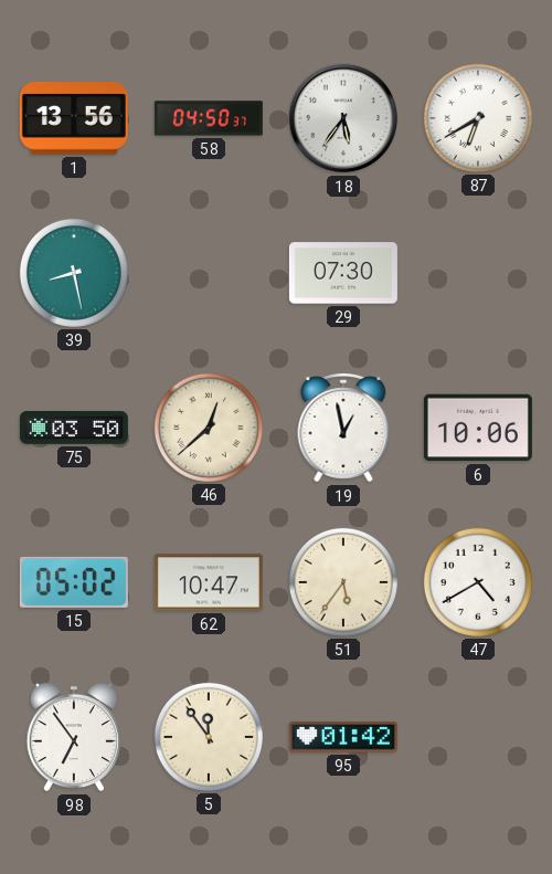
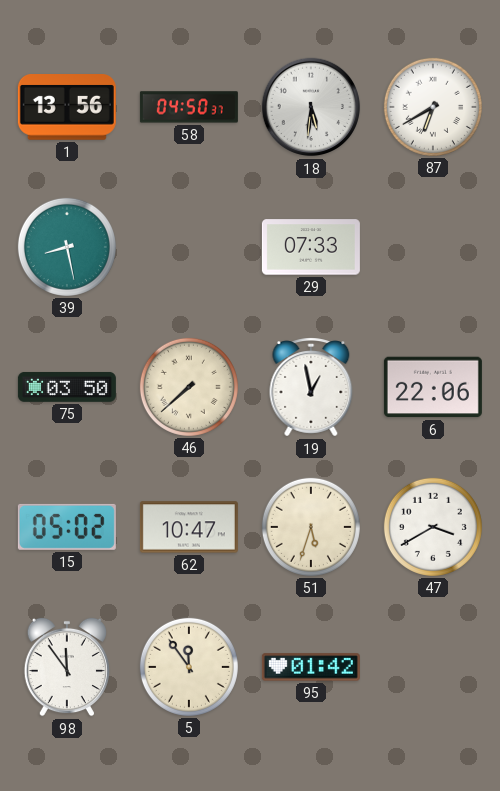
18: 5:36 -> 5:31
29: 07:30 -> 07:33
46: 12:38 -> 7:38
6: 10:06 -> 22:06
51: 5:36 -> 5:33
47: 4:40 -> 3:40
98: 6:54 -> 11:54
